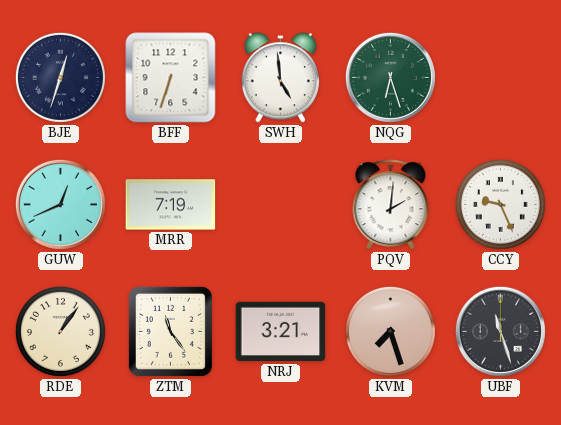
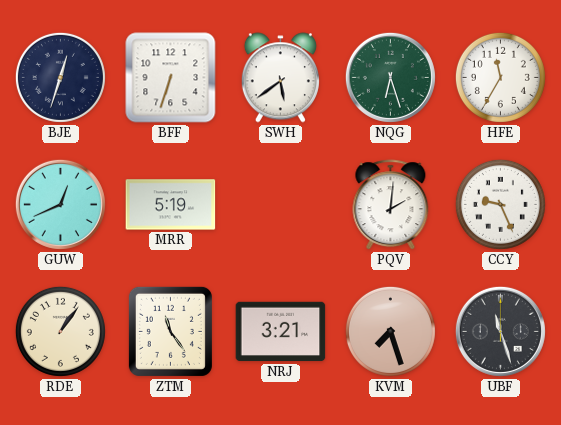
SWH: 4:59 -> 5:39
HFE: none -> 11:35
MRR: 7:19 -> 5:19
